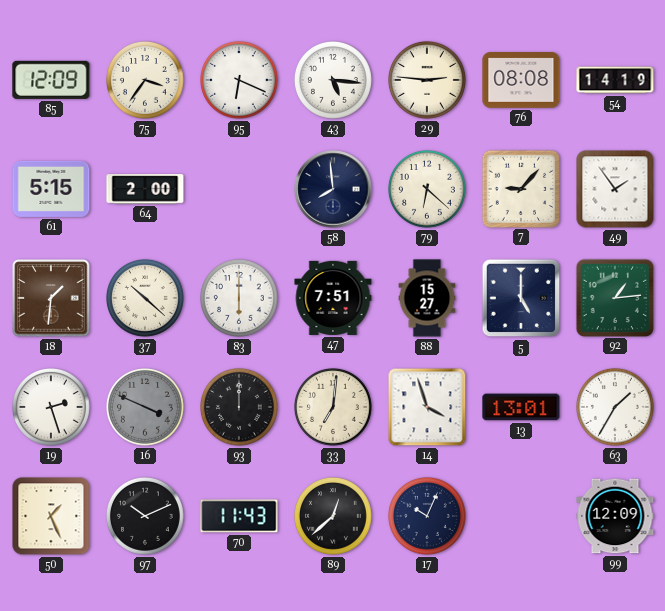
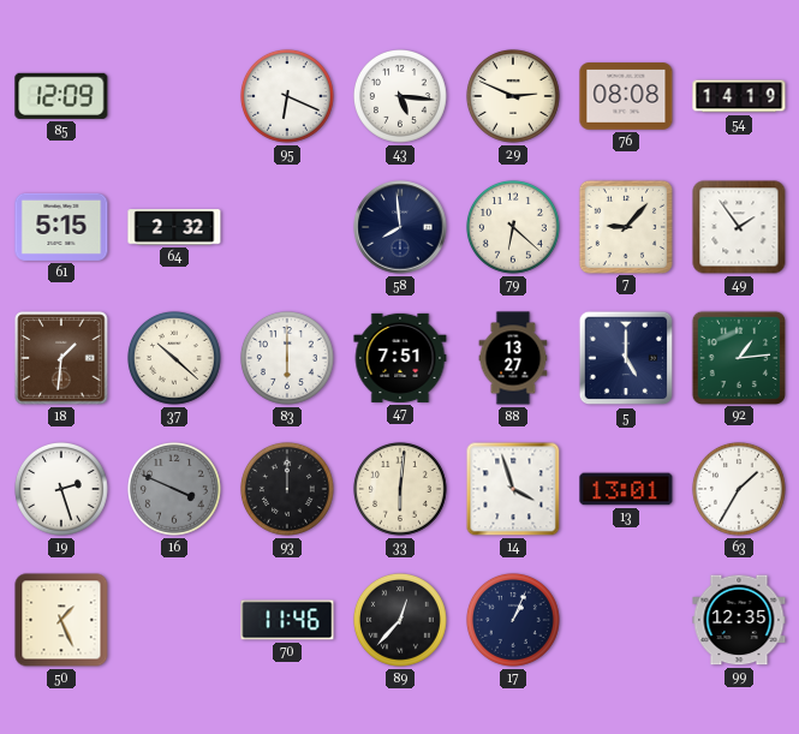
75: 3:36 -> none
29: 2:46 -> 2:49
64: 2:00 -> 2:32
88: 15:27 -> 13:27
33: 7:01 -> 6:01
97: 10:11 -> none
70: 11:43 -> 11:46
89: 12:38 -> 12:37
17: 10:04 -> 1:04
99: 12:09 -> 12:35
